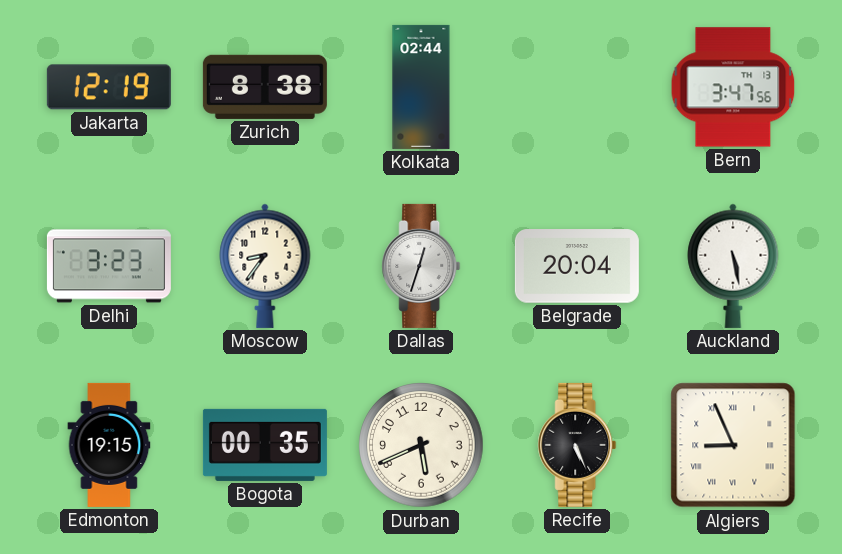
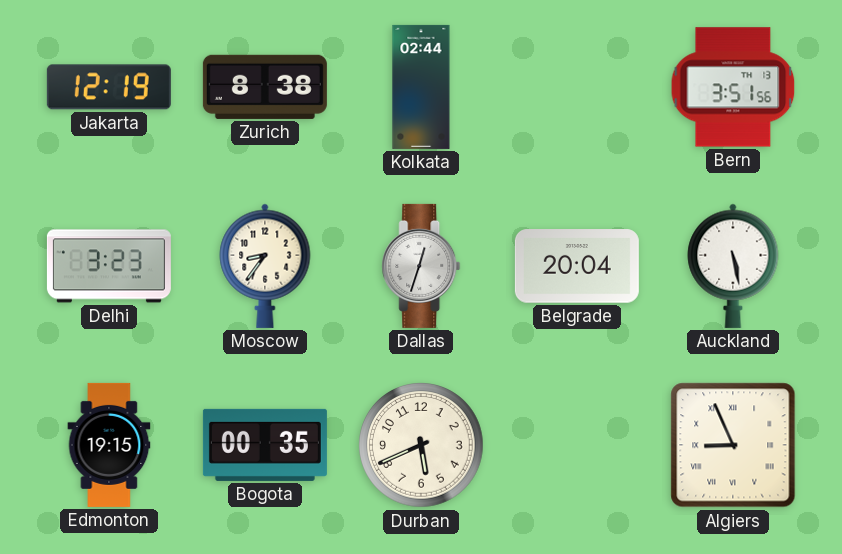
Bern: 3:47 -> 3:51
Recife: 5:26 -> none
